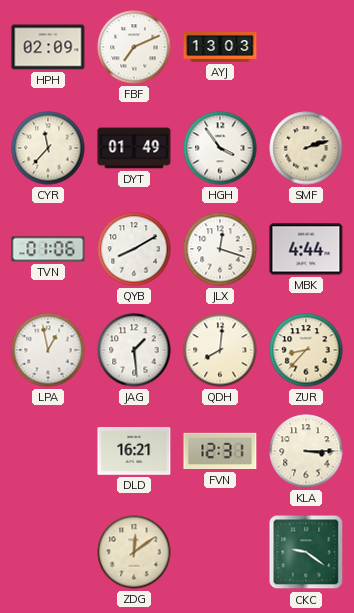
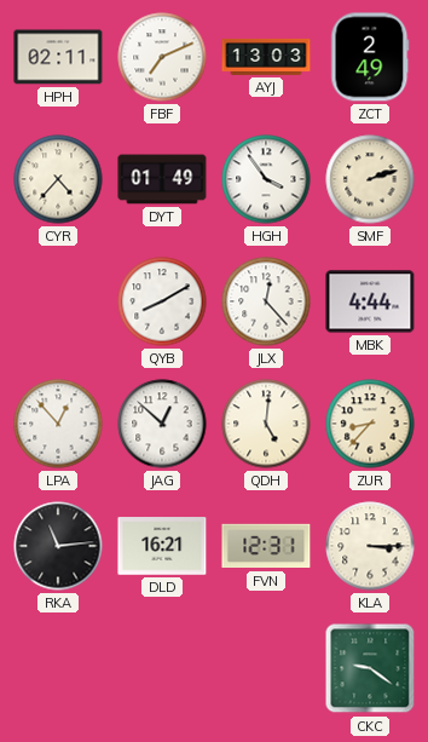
HPH: 02:09 -> 02:11
ZCT: none -> 2:49
CYR: 11:37 -> 4:37
TVN: 01:06 -> none
JLX: 12:18 -> 12:23
LPA: 12:58 -> 12:53
JAG: 1:29 -> 12:52
QDH: 8:01 -> 5:01
RKA: none -> 11:14
ZDG: 12:09 -> none
